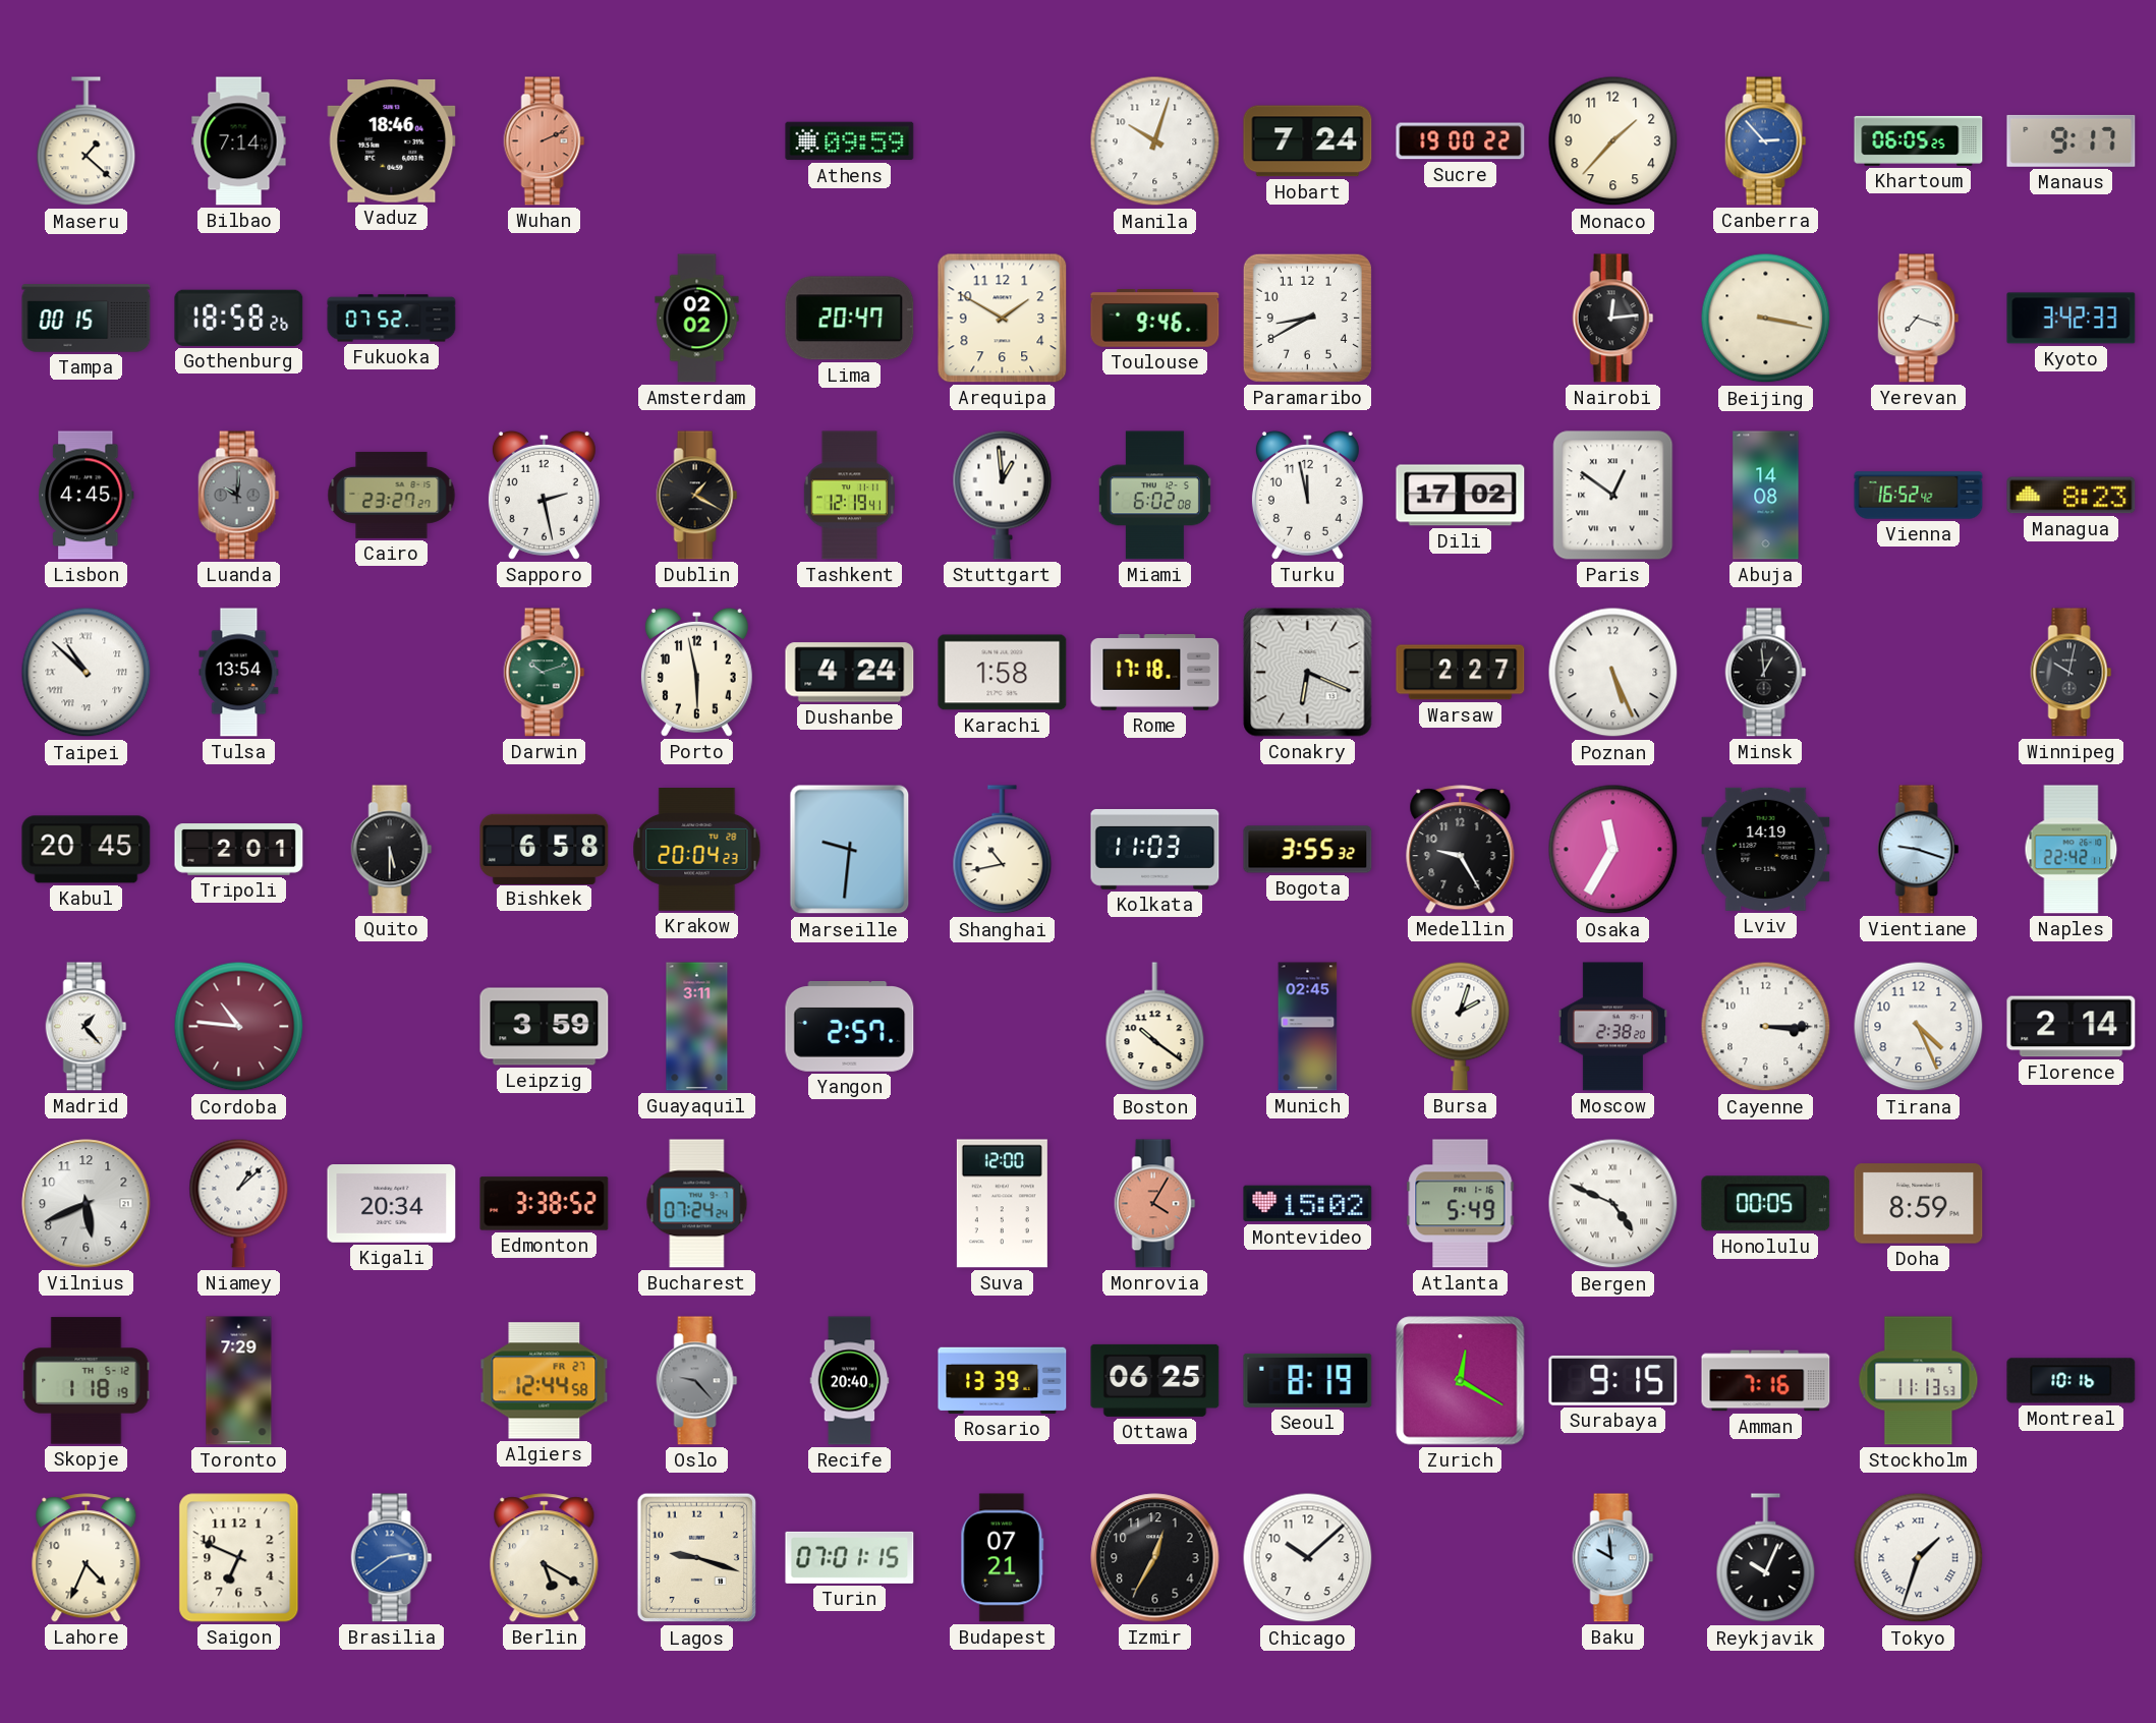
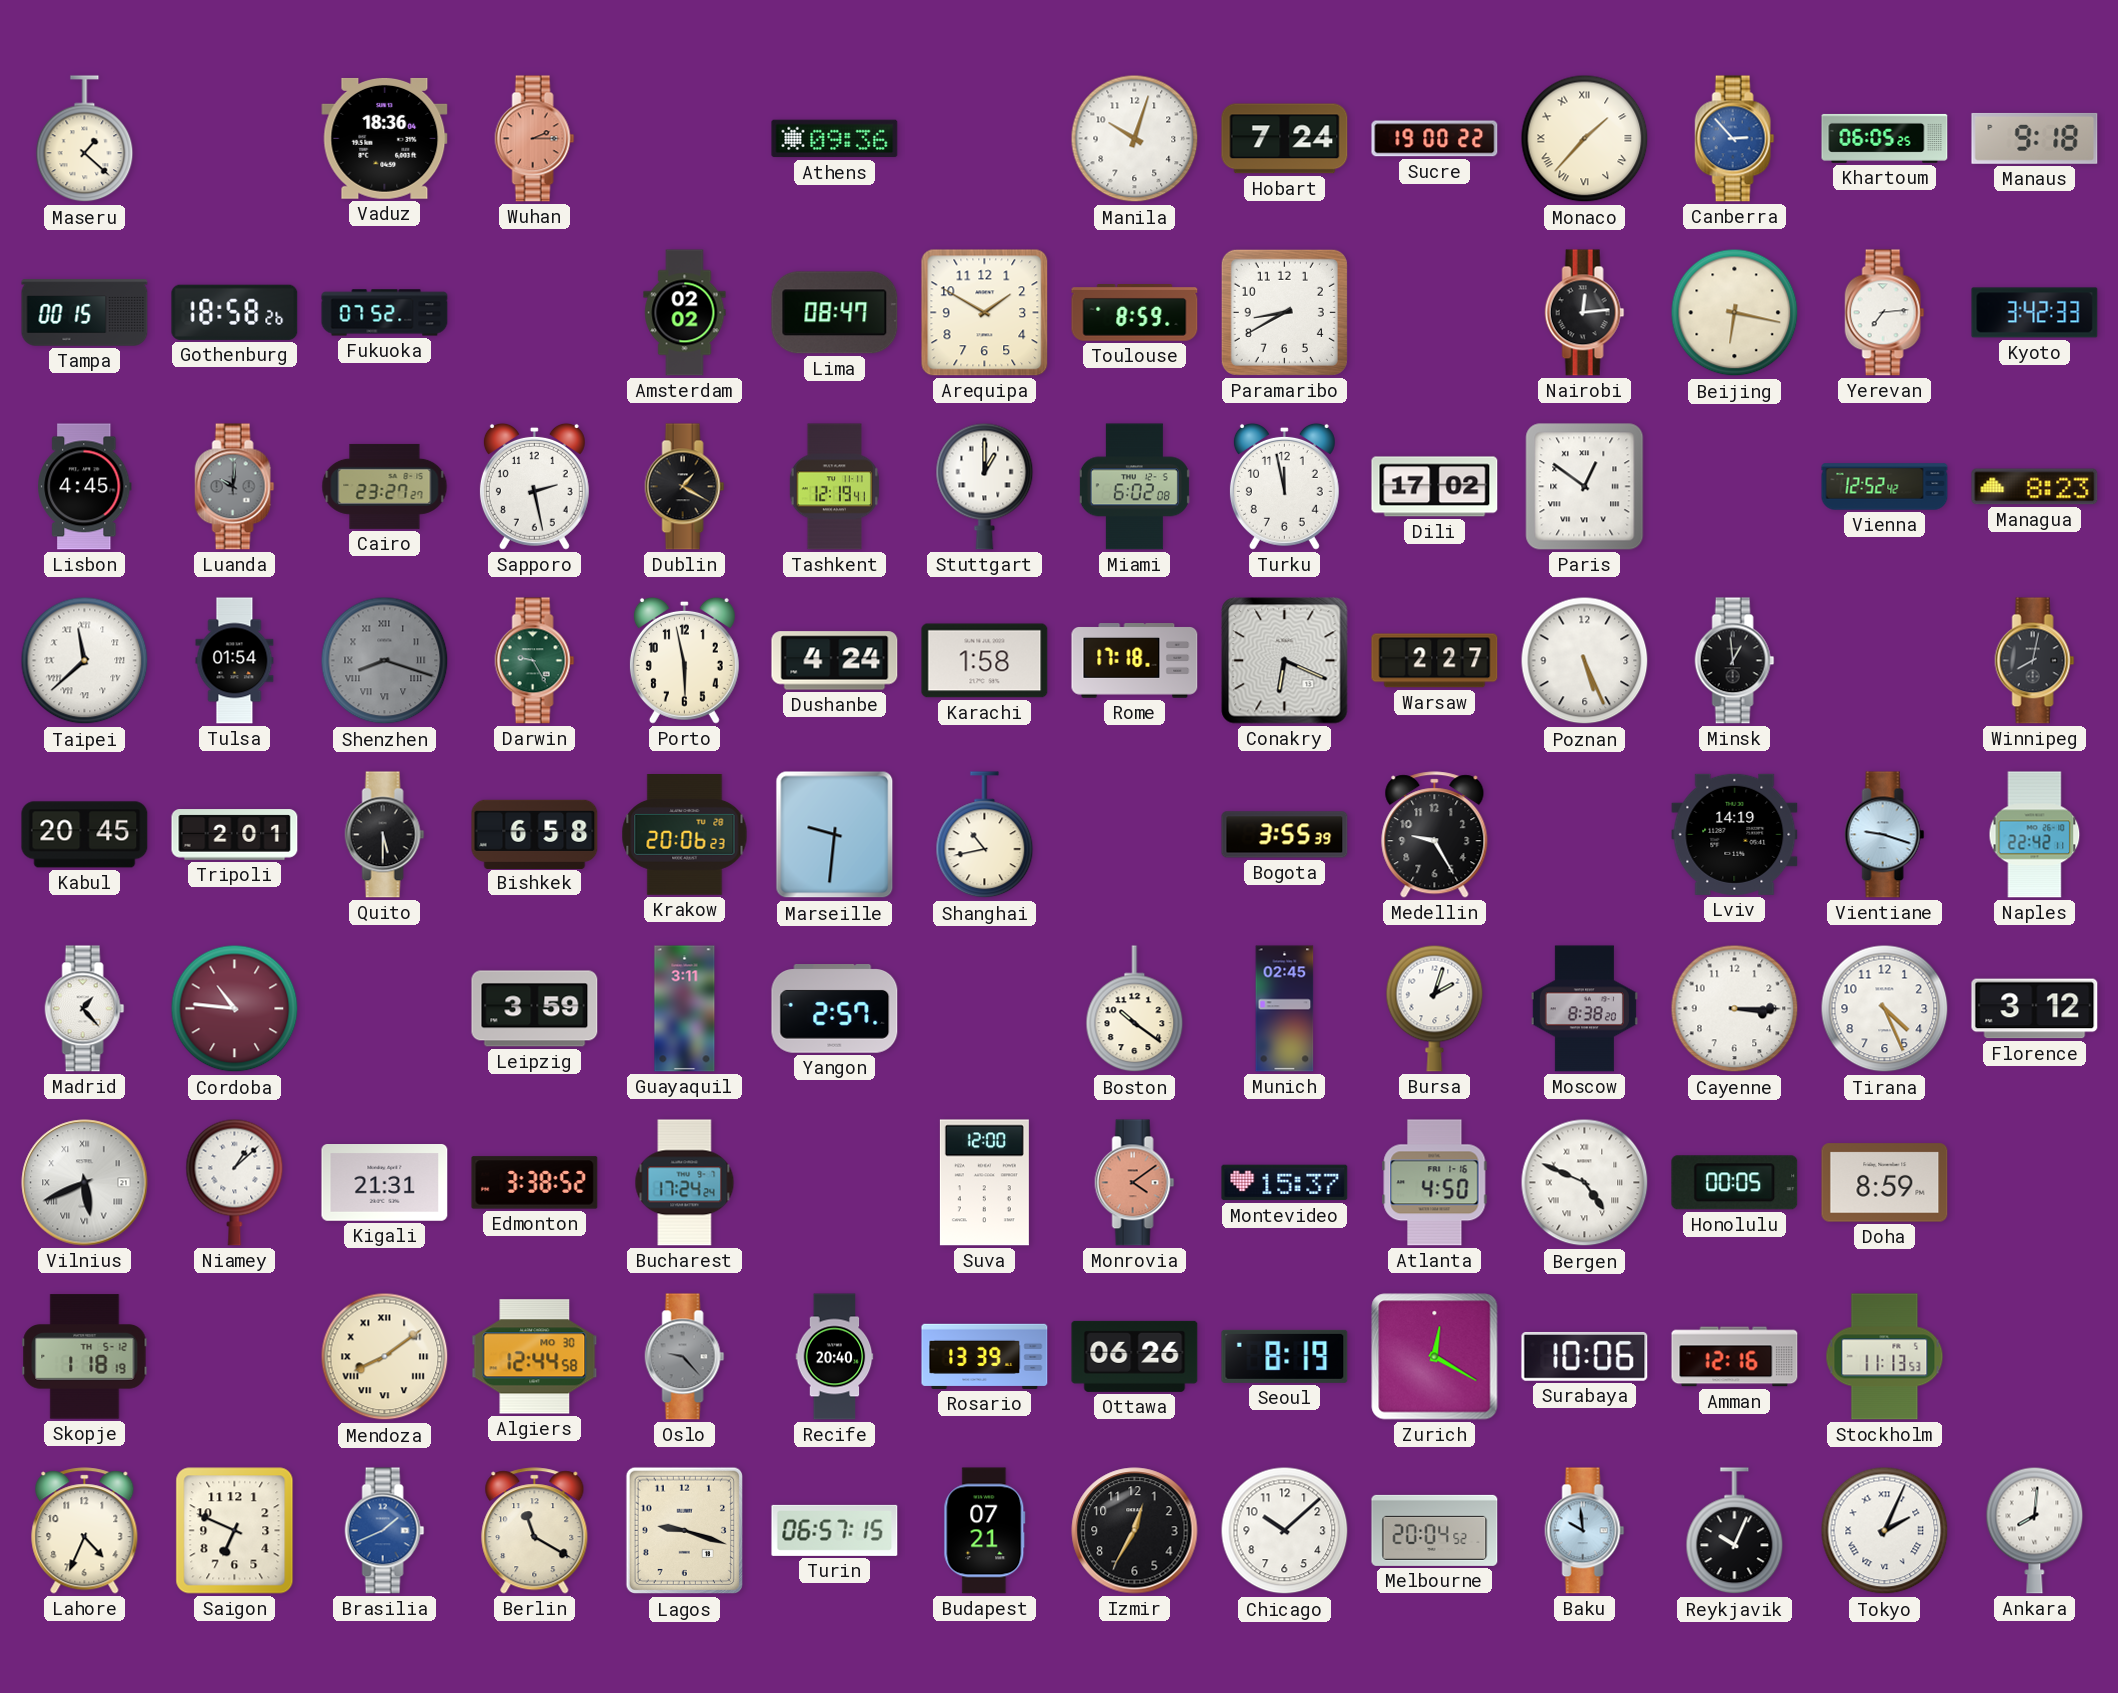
Bilbao: 7:14 -> none
Vaduz: 18:46 -> 18:36
Wuhan: 2:11 -> 2:15
Athens: 09:59 -> 09:36
Monaco numerals: Arabic -> Roman
Manaus: 9:17 -> 9:18
Lima: 20:47 -> 08:47
Toulouse: 9:46 -> 8:59
Beijing: 3:17 -> 6:17
Yerevan: 7:18 -> 7:14
Stuttgart: 12:59 -> 1:00
Abuja: 14:08 -> none
Vienna: 16:52 -> 12:52
Taipei: 10:52 -> 11:38
Tulsa: 13:54 -> 01:54
Shenzhen: none -> 8:18
Darwin: 10:12 -> 9:25
Winnipeg: 10:02 -> 8:02
Krakow: 20:04 -> 20:06
Kolkata: 11:03 -> none
Bogota: 3:55:32 -> 3:55:39
Osaka: 11:35 -> none
Moscow: 2:38 -> 8:38
Florence: 2:14 -> 3:12
Vilnius numerals: Arabic -> Roman
Kigali: 20:34 -> 21:31
Bucharest: 07:24 -> 17:24
Monrovia: 4:05 -> 4:09
Montevideo: 15:02 -> 15:37
Atlanta: 5:49 -> 4:50
Toronto: 7:29 -> none
Mendoza: none -> 8:09
Algiers date: FR 27 -> MO 30
Ottawa: 06:25 -> 06:26
Surabaya: 9:15 -> 10:06
Amman: 7:16 -> 12:16
Montreal: 10:16 -> none
Brasilia: 2:39 -> 1:41
Berlin: 5:20 -> 11:20
Turin: 07:01 -> 06:57
Melbourne: none -> 20:04
Tokyo: 1:33 -> 2:04
Ankara: none -> 8:01
